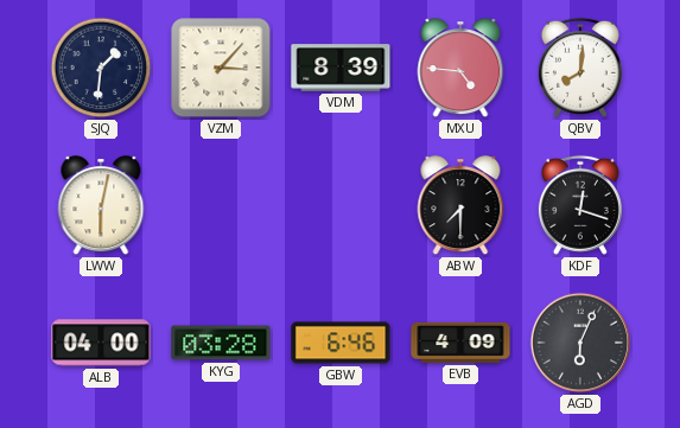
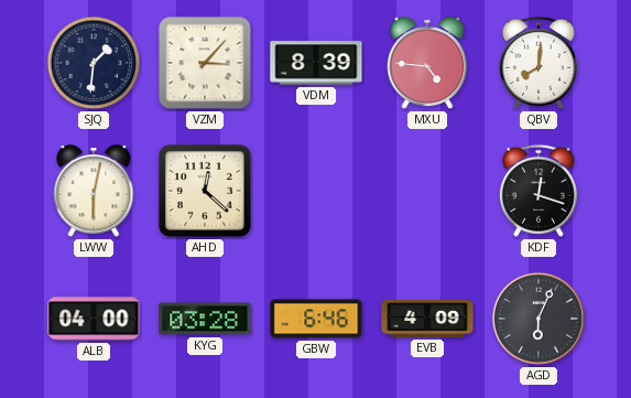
AHD: none -> 12:22
ABW: 7:30 -> none
